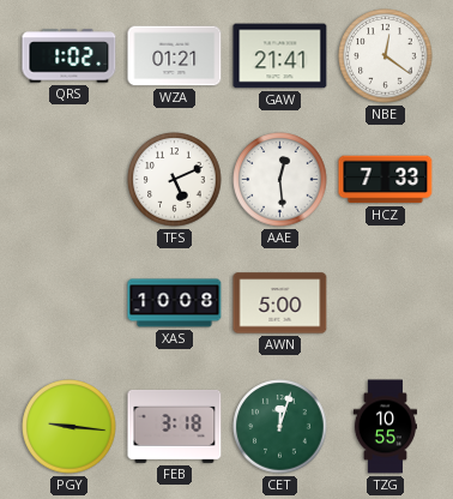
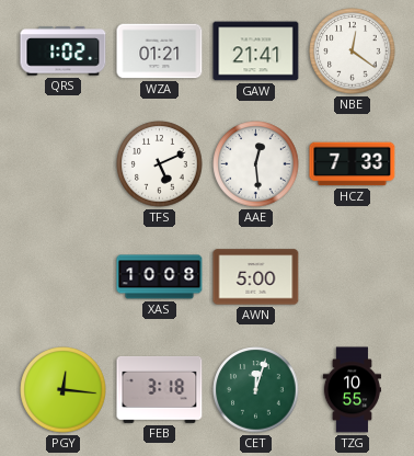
PGY: 9:16 -> 12:16
